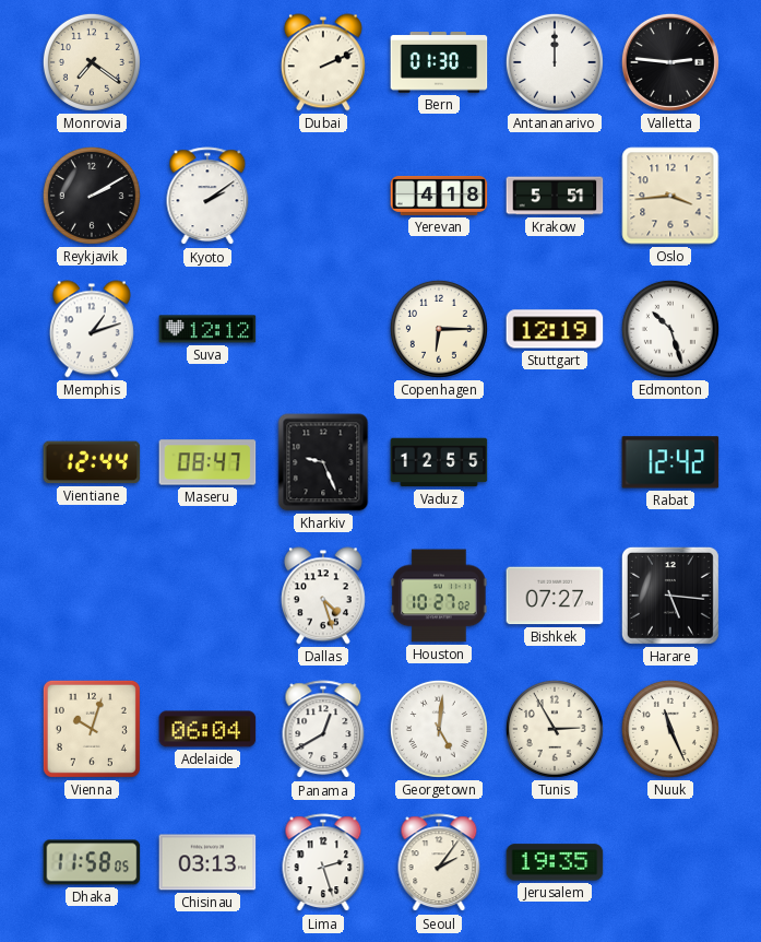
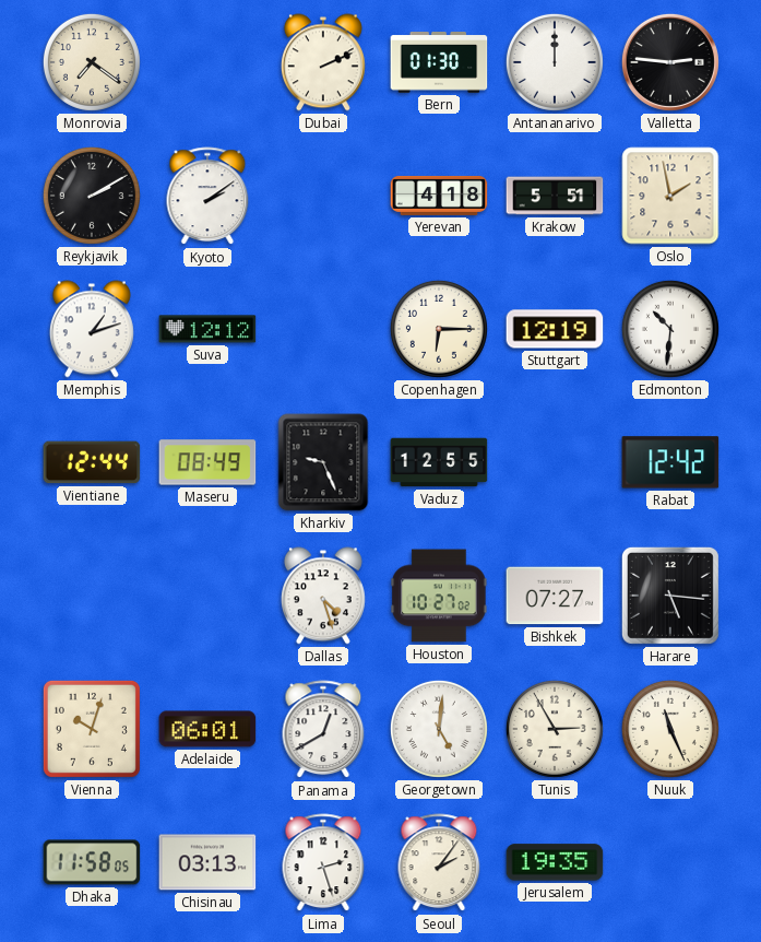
Oslo: 3:44 -> 1:58
Edmonton: 10:27 -> 10:31
Maseru: 08:47 -> 08:49
Adelaide: 06:04 -> 06:01
